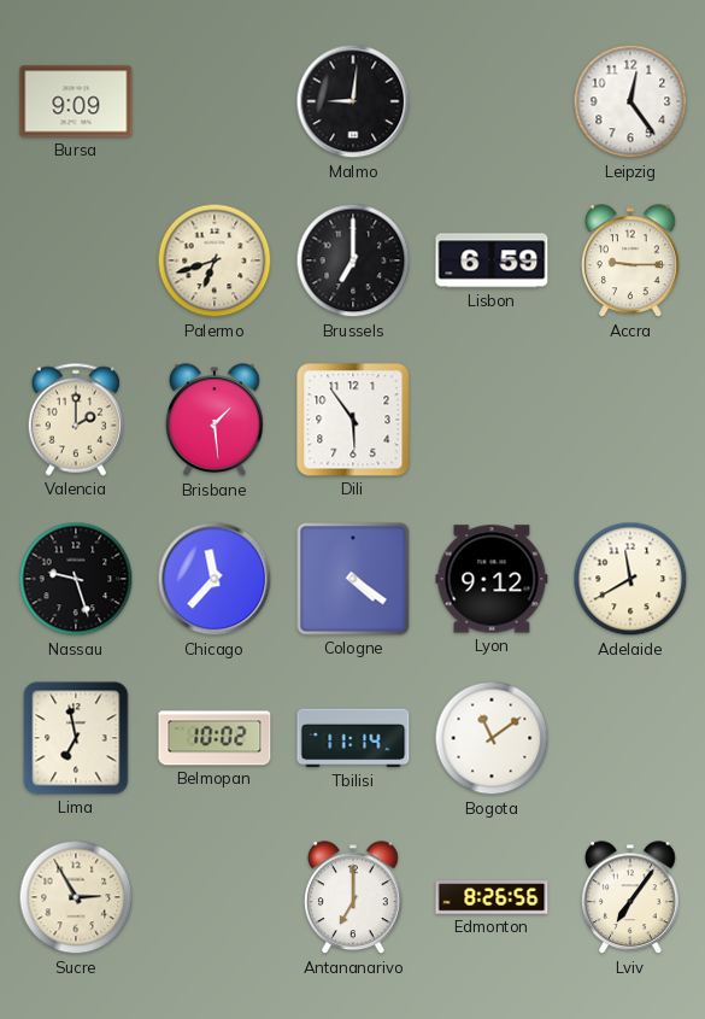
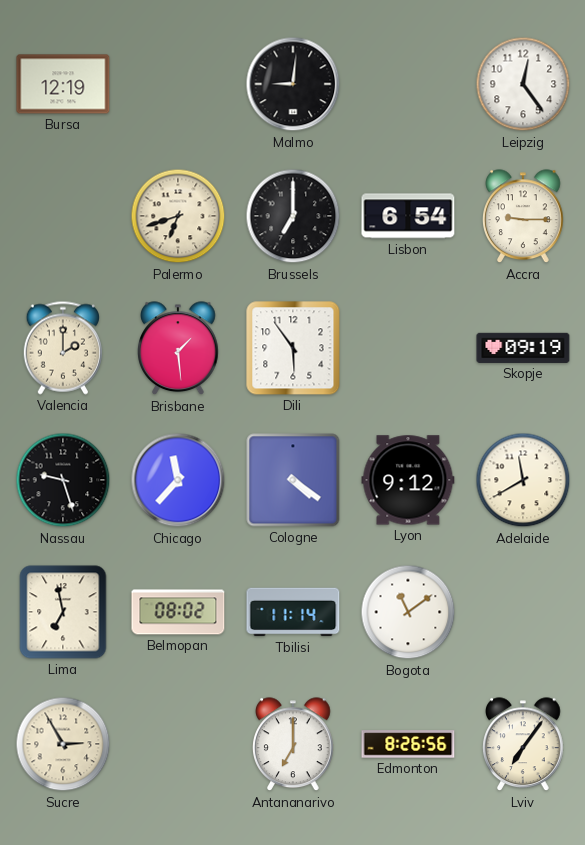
Bursa: 9:09 -> 12:19
Lisbon: 6:59 -> 6:54
Skopje: none -> 09:19
Belmopan: 10:02 -> 08:02
